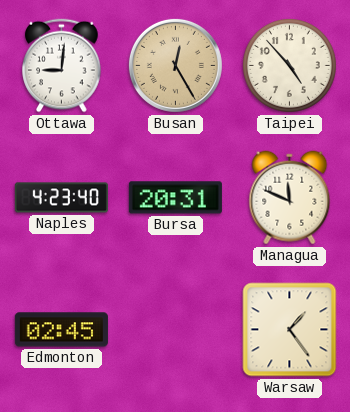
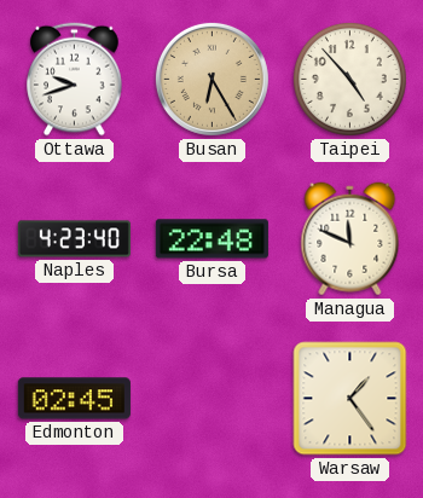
Ottawa: 9:01 -> 9:42
Busan: 12:25 -> 6:25
Bursa: 20:31 -> 22:48
